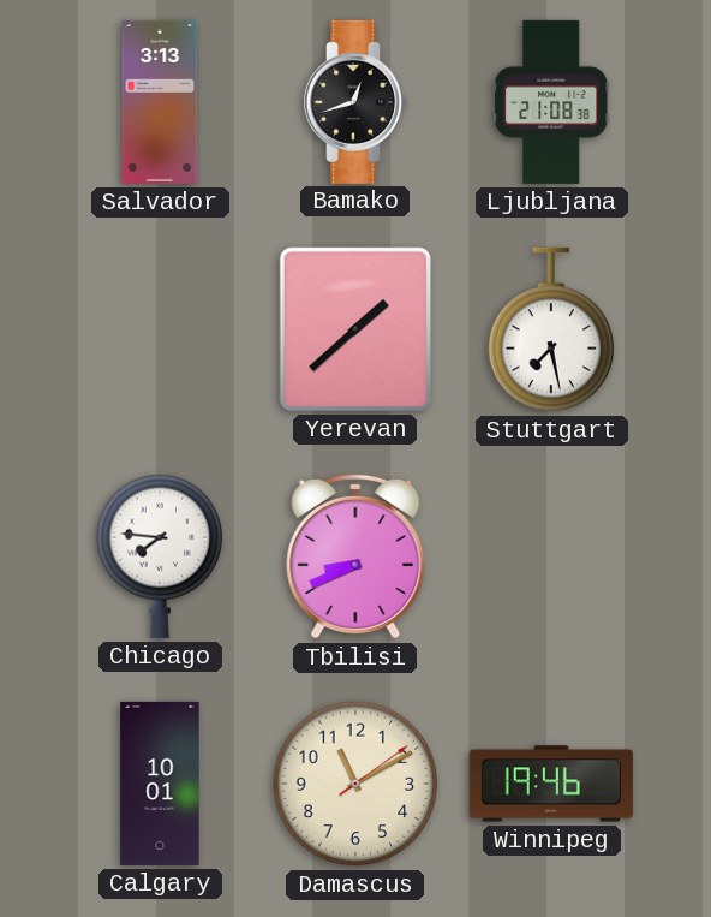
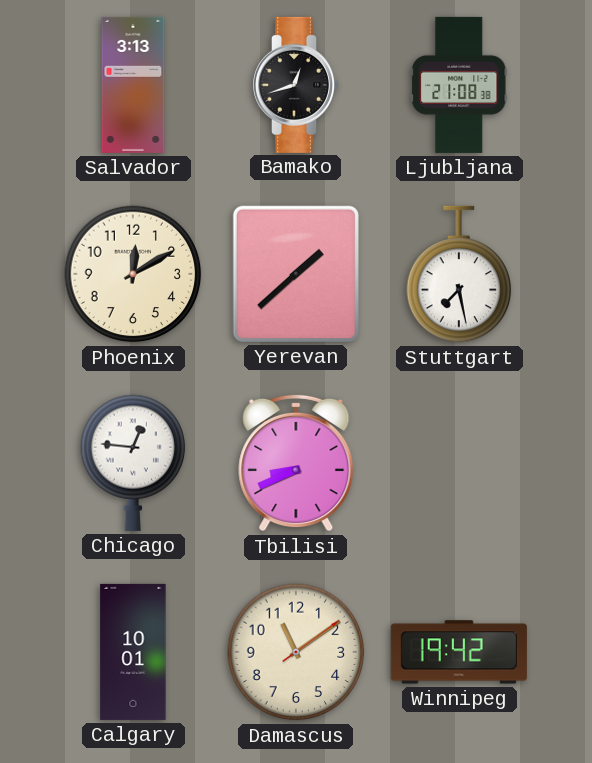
Phoenix: none -> 12:10
Chicago: 7:46 -> 12:46
Damascus: 11:10 -> 11:09
Winnipeg: 19:46 -> 19:42
